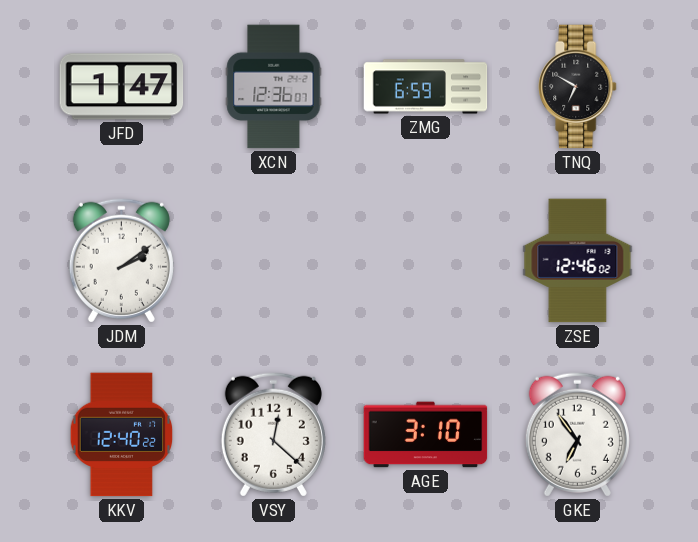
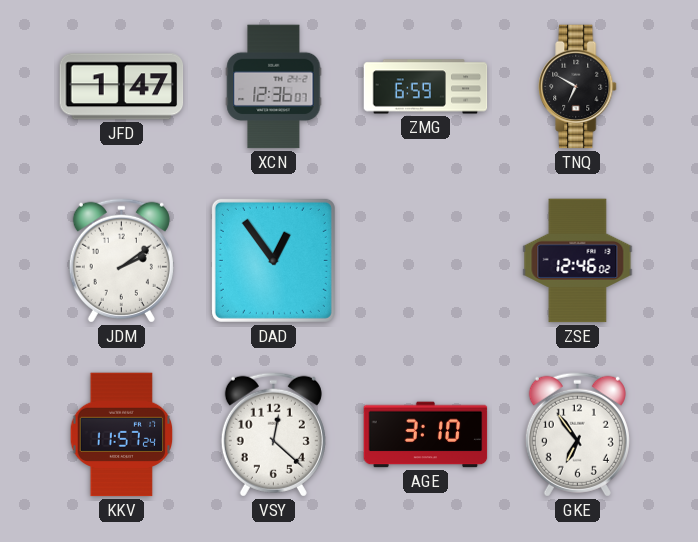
DAD: none -> 12:54
KKV: 12:40 -> 11:57
